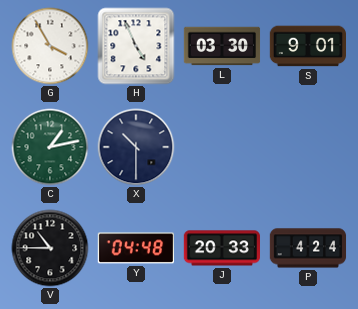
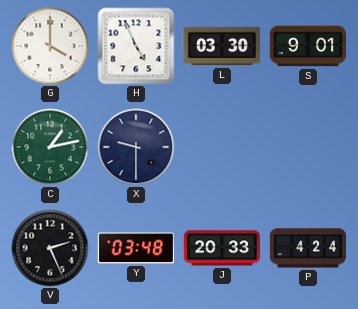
G: 3:55 -> 4:00
X: 10:30 -> 9:30
V: 10:45 -> 2:26
Y: 04:48 -> 03:48
